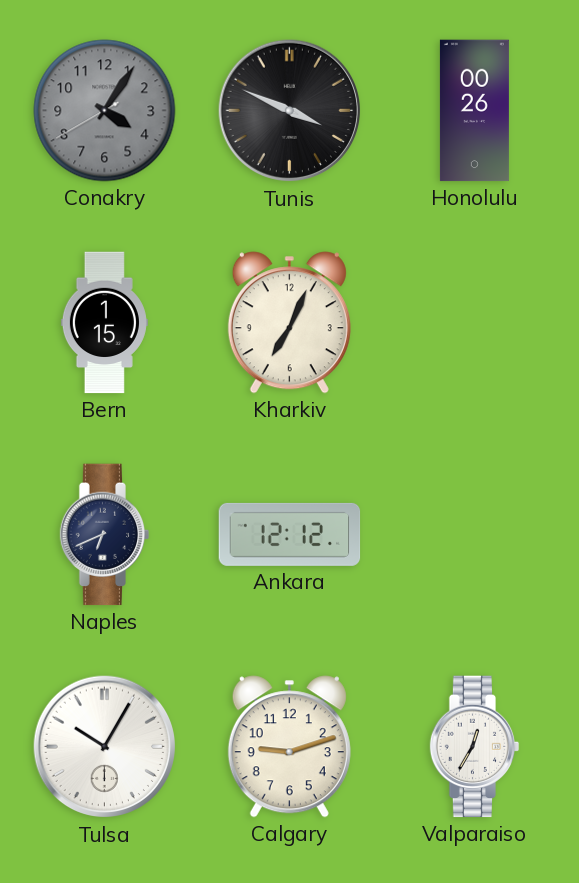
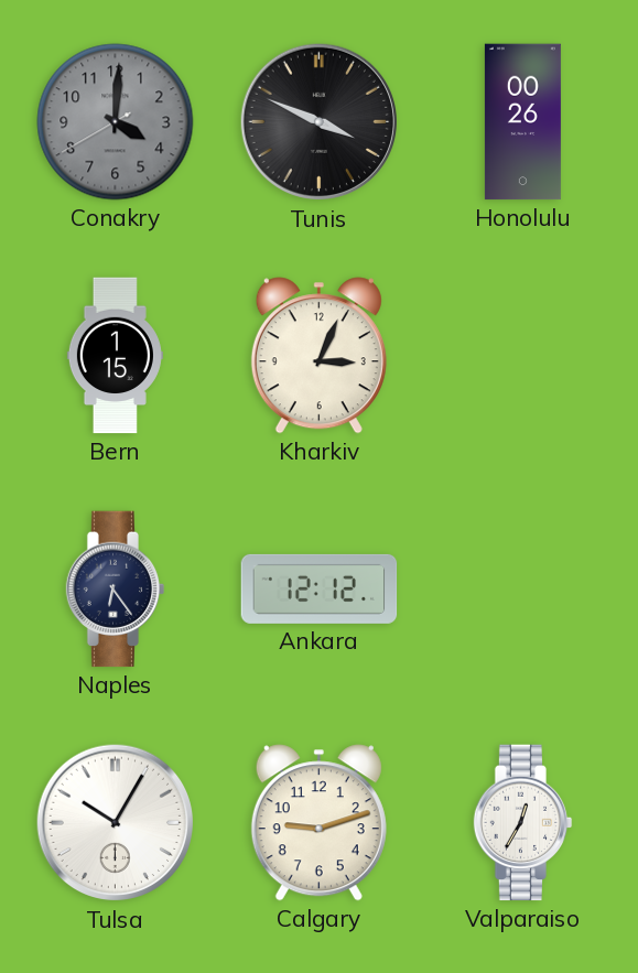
Conakry: 4:05 -> 4:00
Kharkiv: 7:04 -> 3:04
Naples: 6:41 -> 6:24
